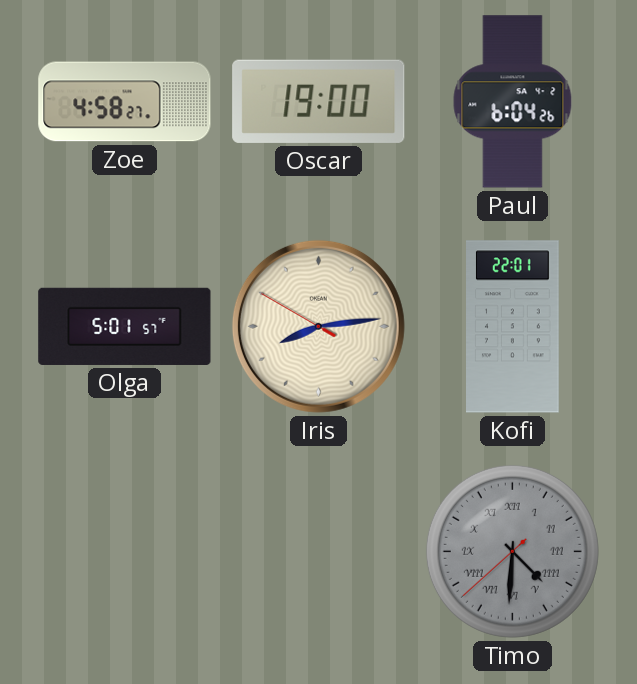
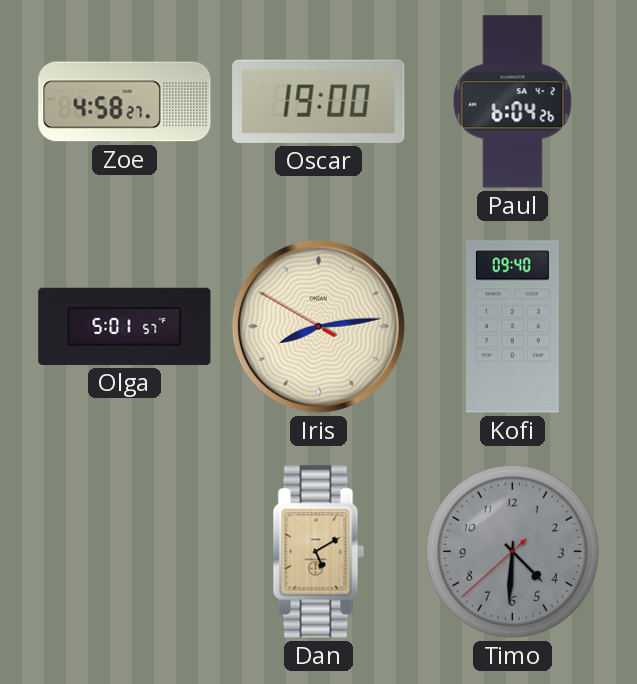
Kofi: 22:01 -> 09:40
Dan: none -> 5:10
Timo numerals: Roman -> Arabic
